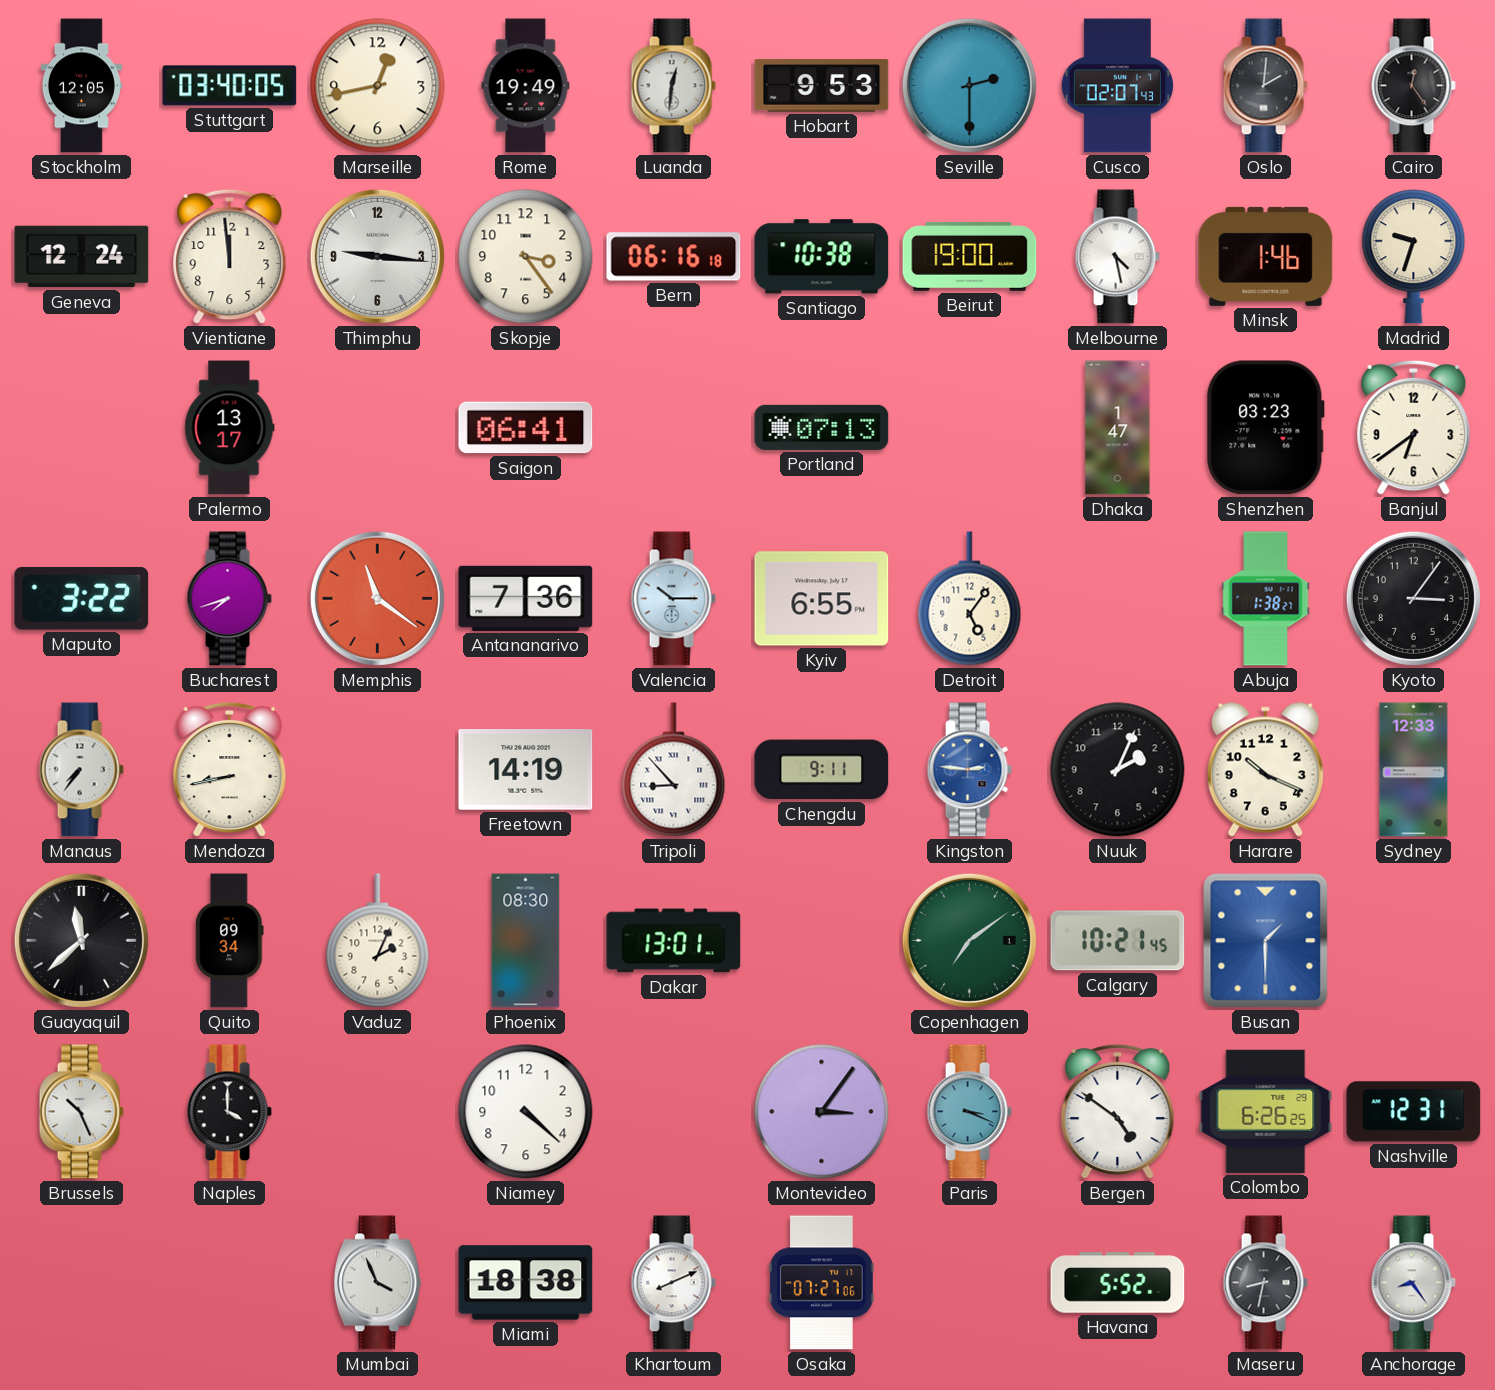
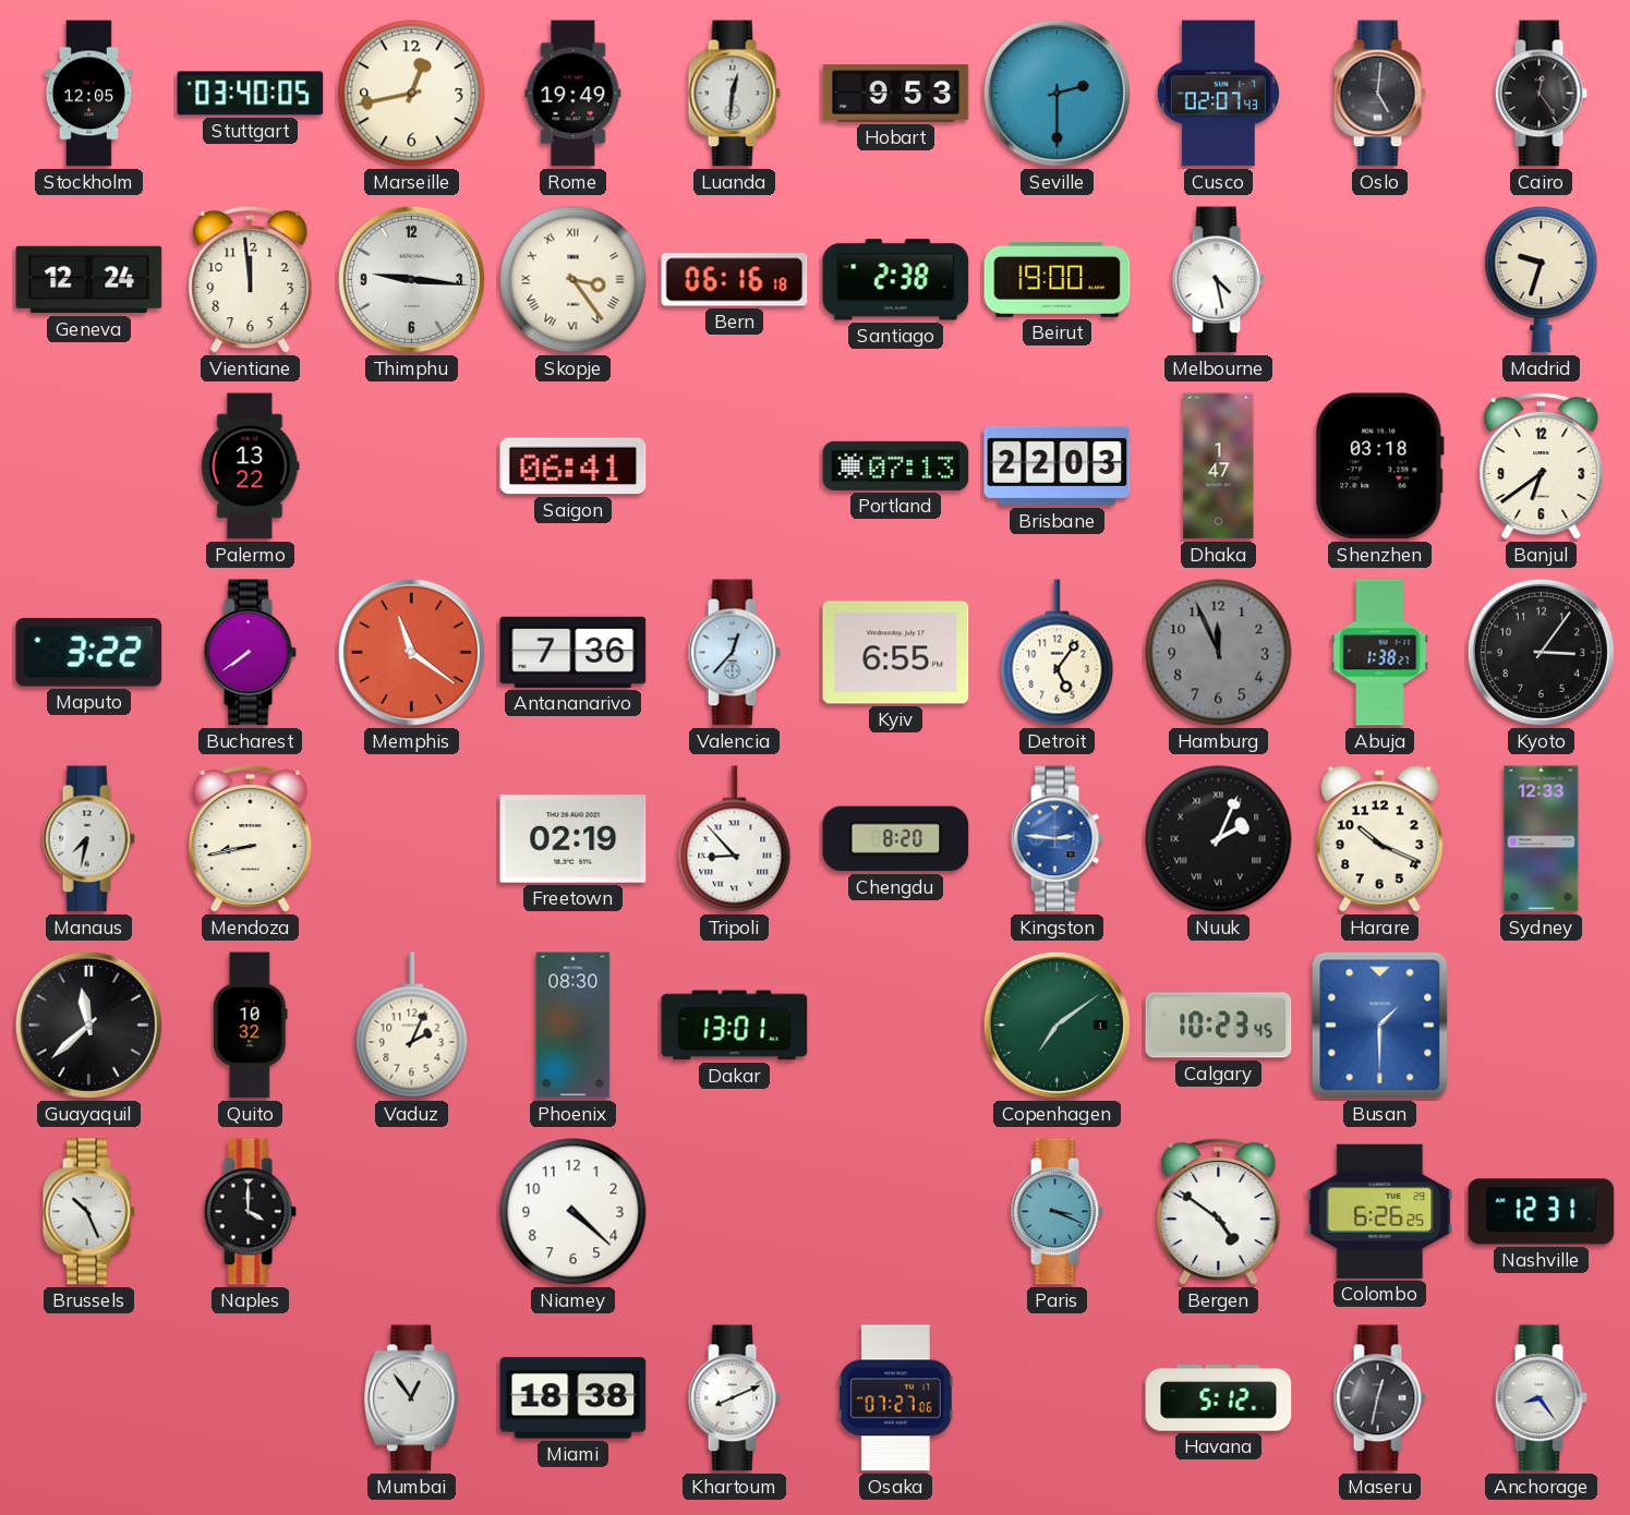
Oslo: 2:01 -> 5:01
Skopje numerals: Arabic -> Roman
Santiago: 10:38 -> 2:38
Minsk: 1:46 -> none
Palermo: 13:17 -> 13:22
Brisbane: none -> 22:03
Shenzhen: 03:23 -> 03:18
Bucharest: 7:42 -> 7:39
Valencia: 10:15 -> 12:37
Hamburg: none -> 11:56
Manaus: 7:36 -> 7:32
Freetown: 14:19 -> 02:19
Chengdu: 9:11 -> 8:20
Nuuk numerals: Arabic -> Roman
Quito: 09:34 -> 10:32
Calgary: 10:21 -> 10:23
Montevideo: 3:06 -> none
Mumbai: 3:56 -> 12:54
Havana: 5:52 -> 5:12
Maseru: 8:32 -> 12:32
